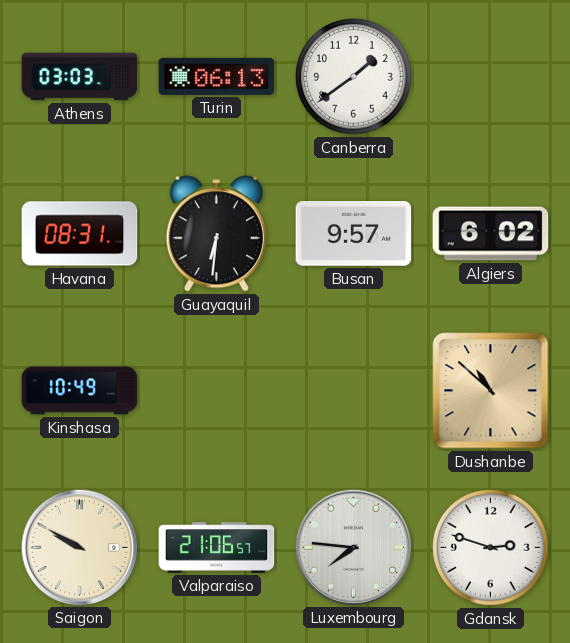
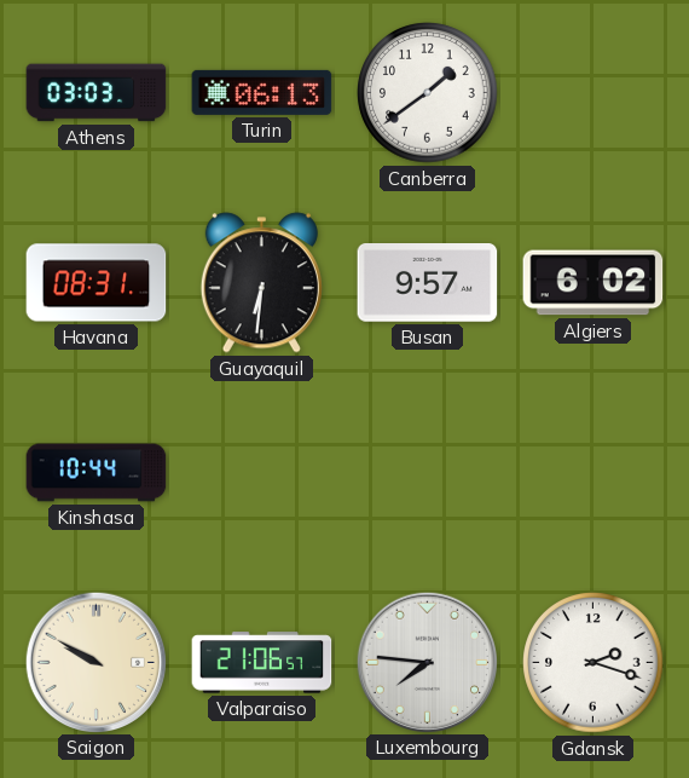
Kinshasa: 10:49 -> 10:44
Dushanbe: 10:52 -> none
Gdansk: 2:48 -> 2:18
